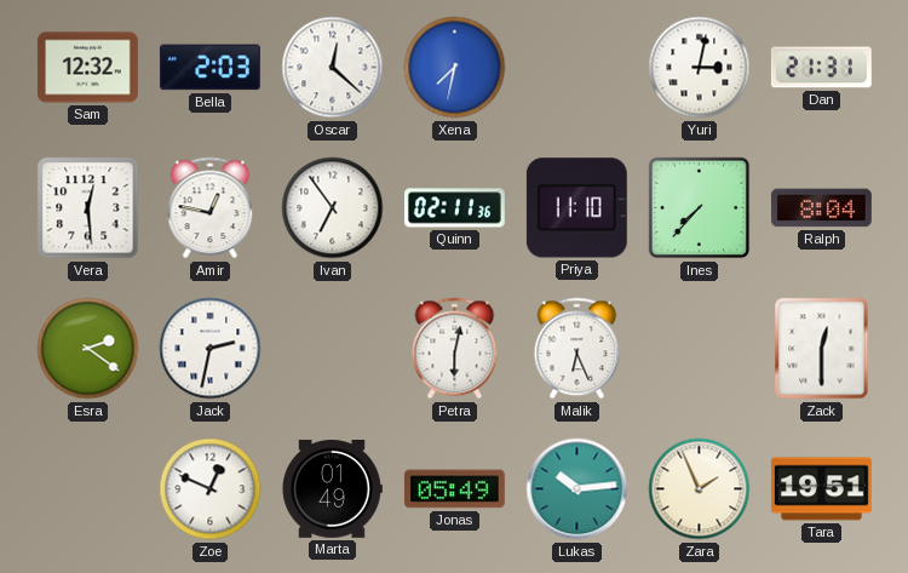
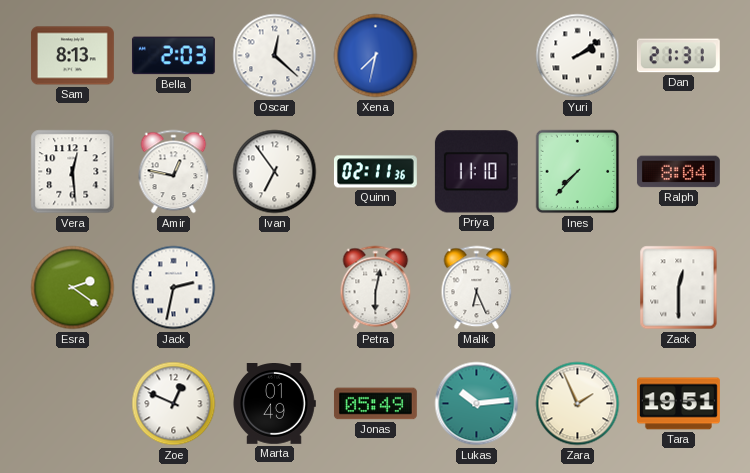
Sam: 12:32 -> 8:13
Yuri: 3:02 -> 2:09
